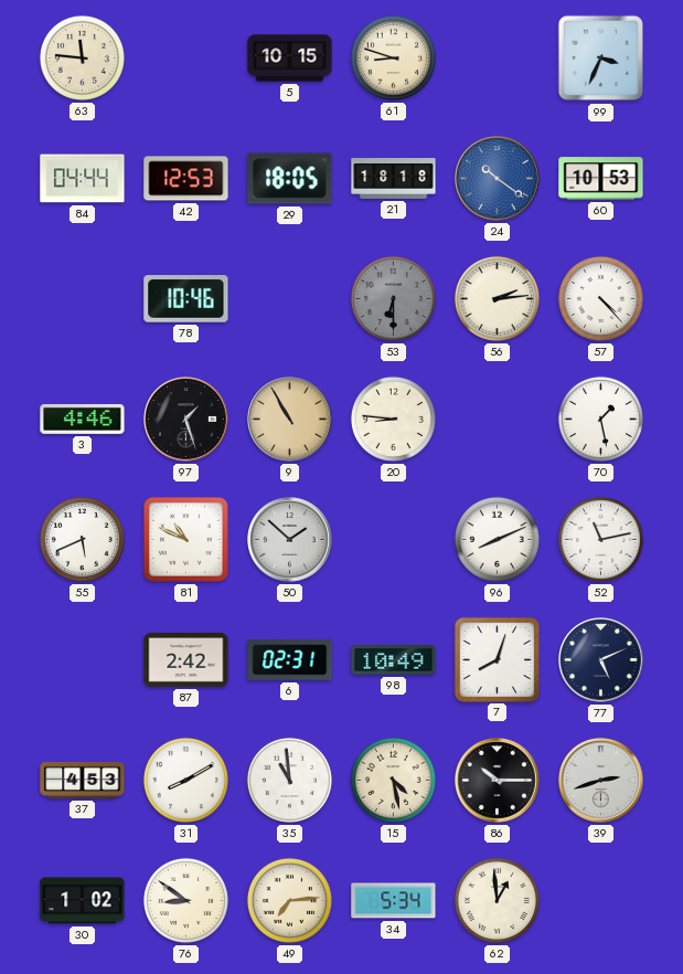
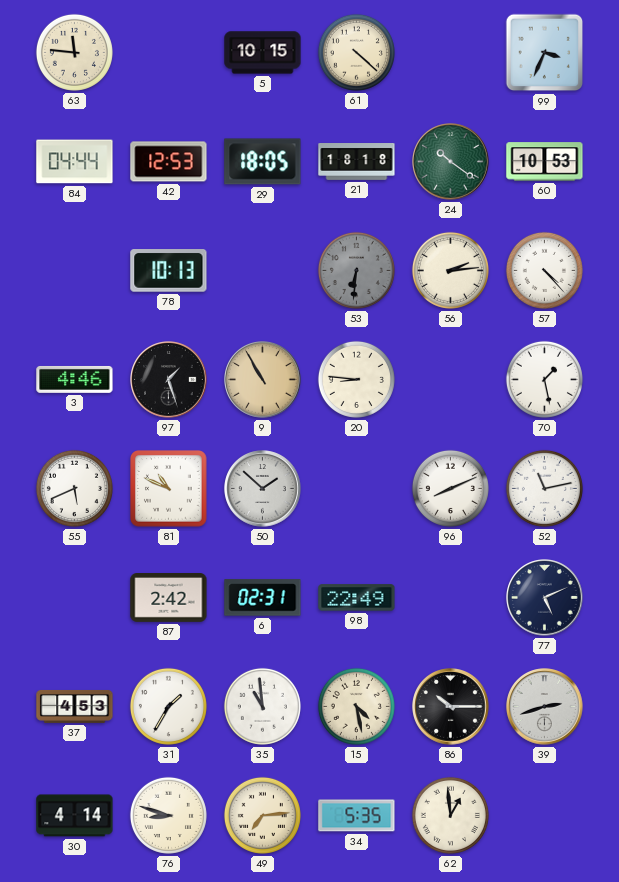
61: 8:48 -> 4:22
24 dial: blue -> green
78: 10:46 -> 10:13
53: 6:30 -> 6:31
98: 10:49 -> 22:49
7: 8:03 -> none
31: 8:10 -> 1:35
30: 1:02 -> 4:14
76: 8:51 -> 8:48
34: 5:34 -> 5:35
